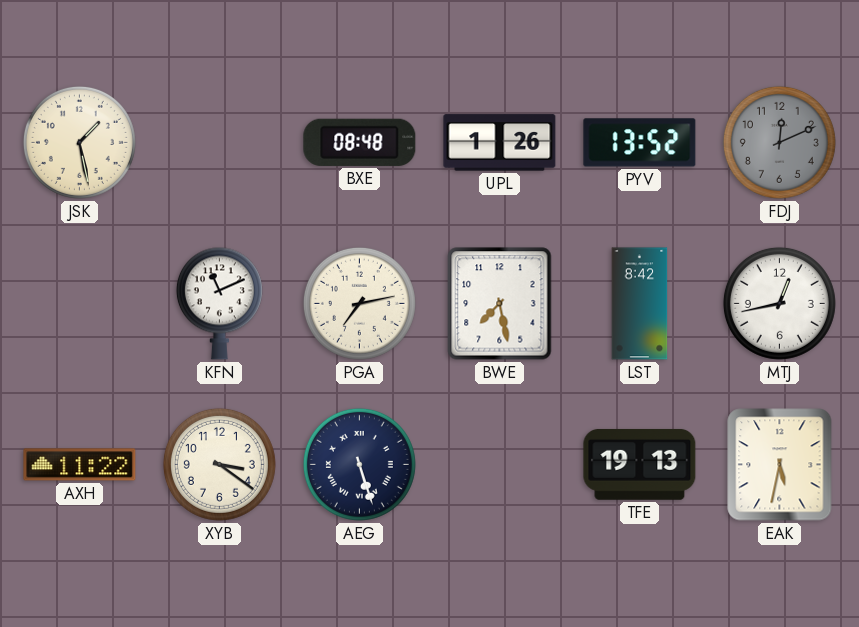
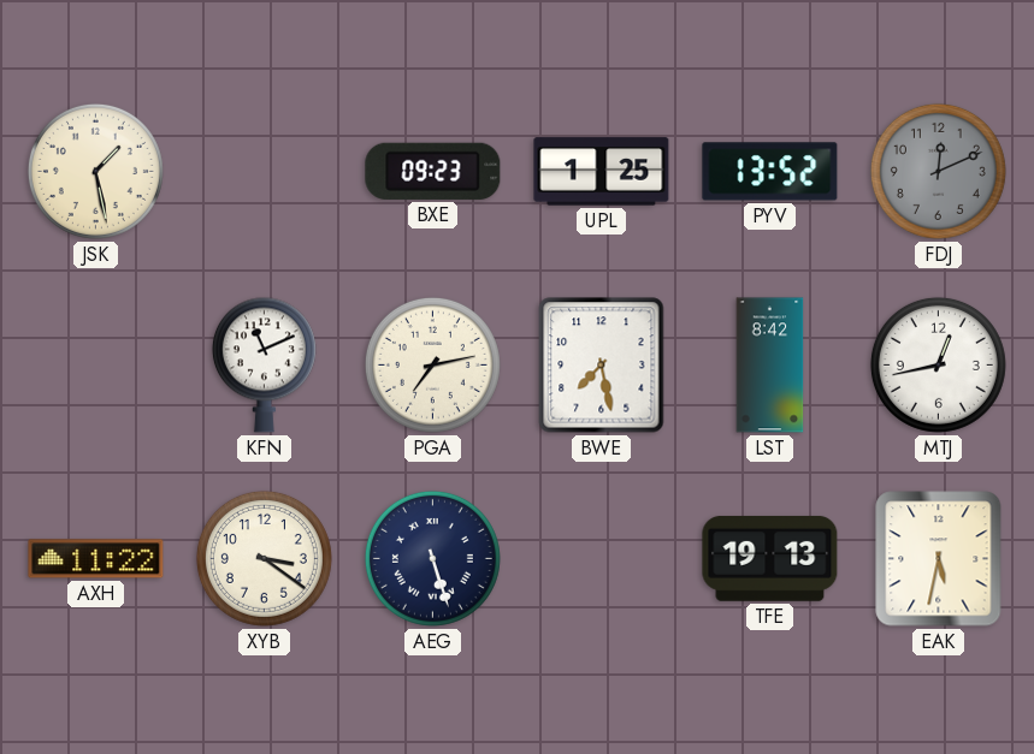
BXE: 08:48 -> 09:23
UPL: 1:26 -> 1:25
